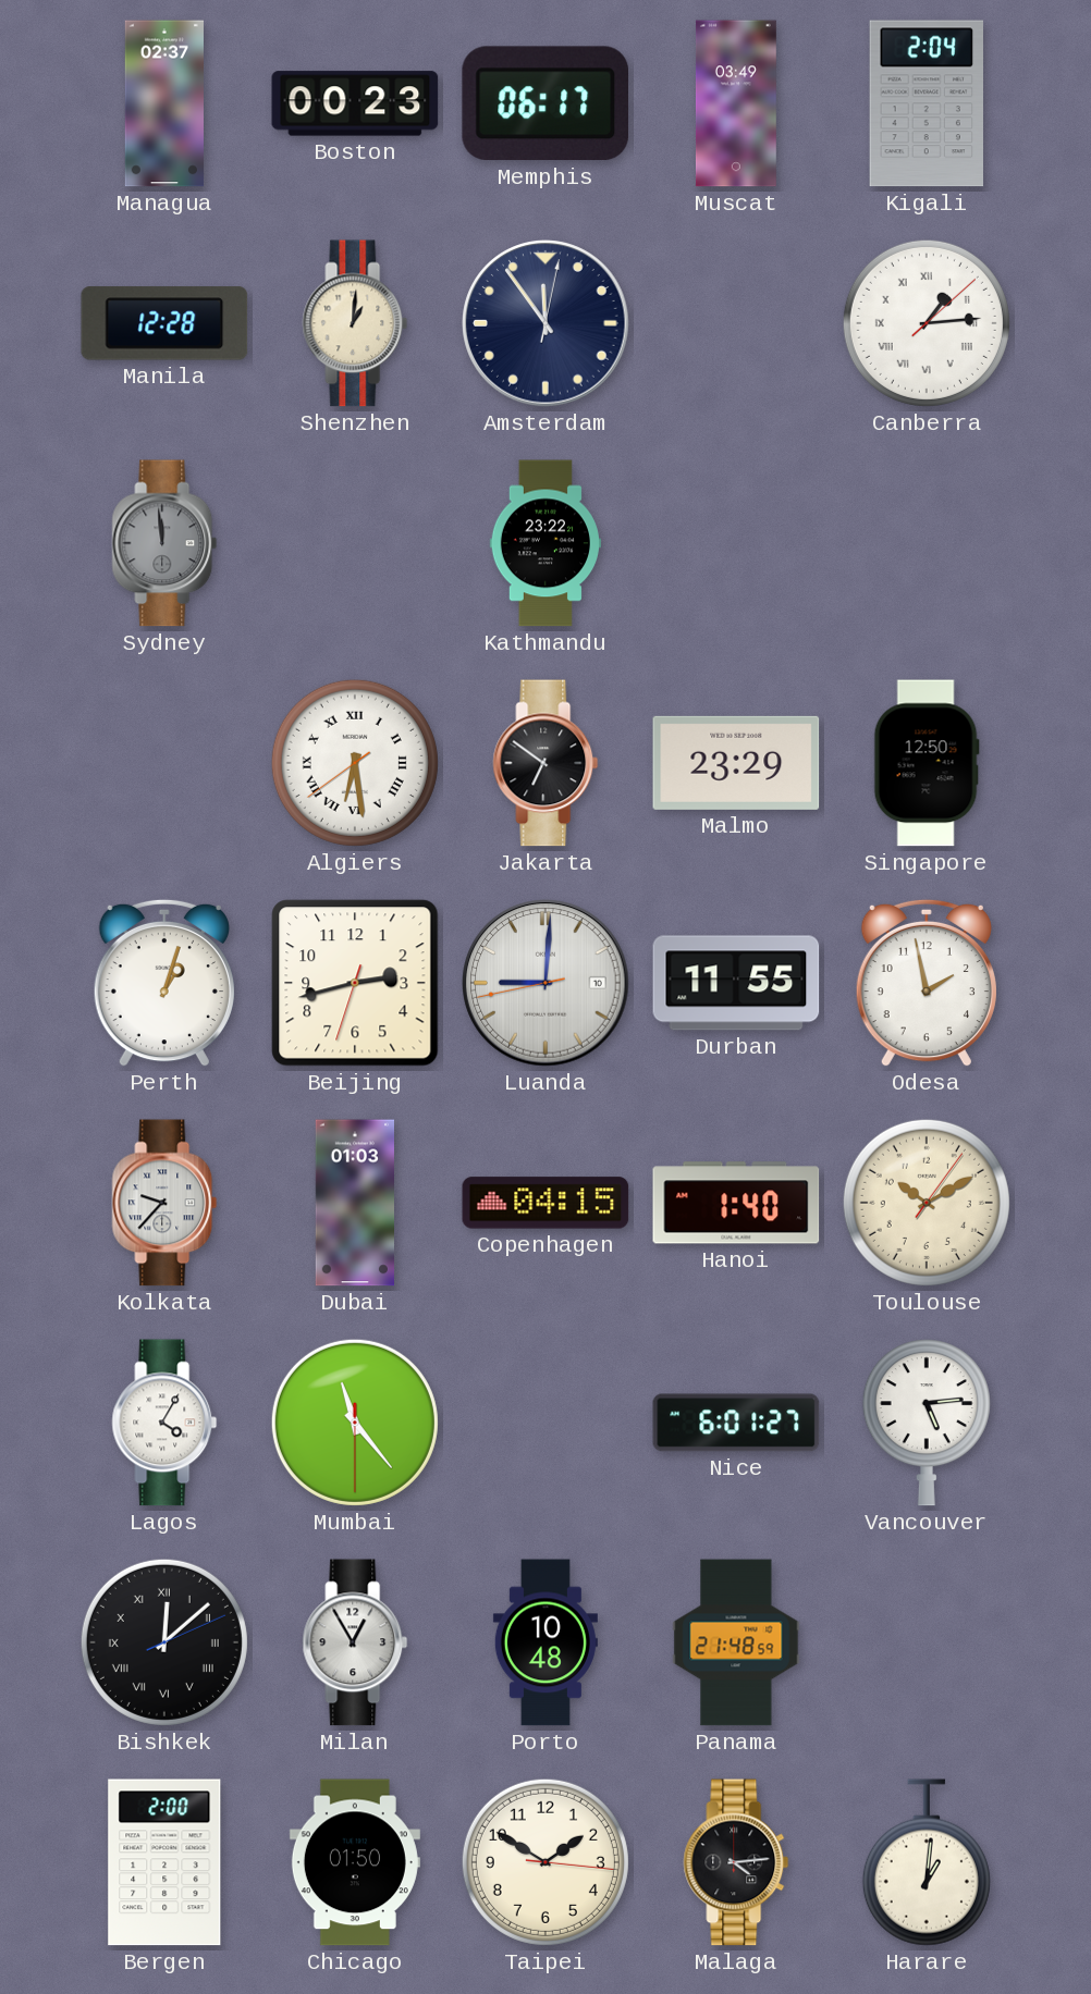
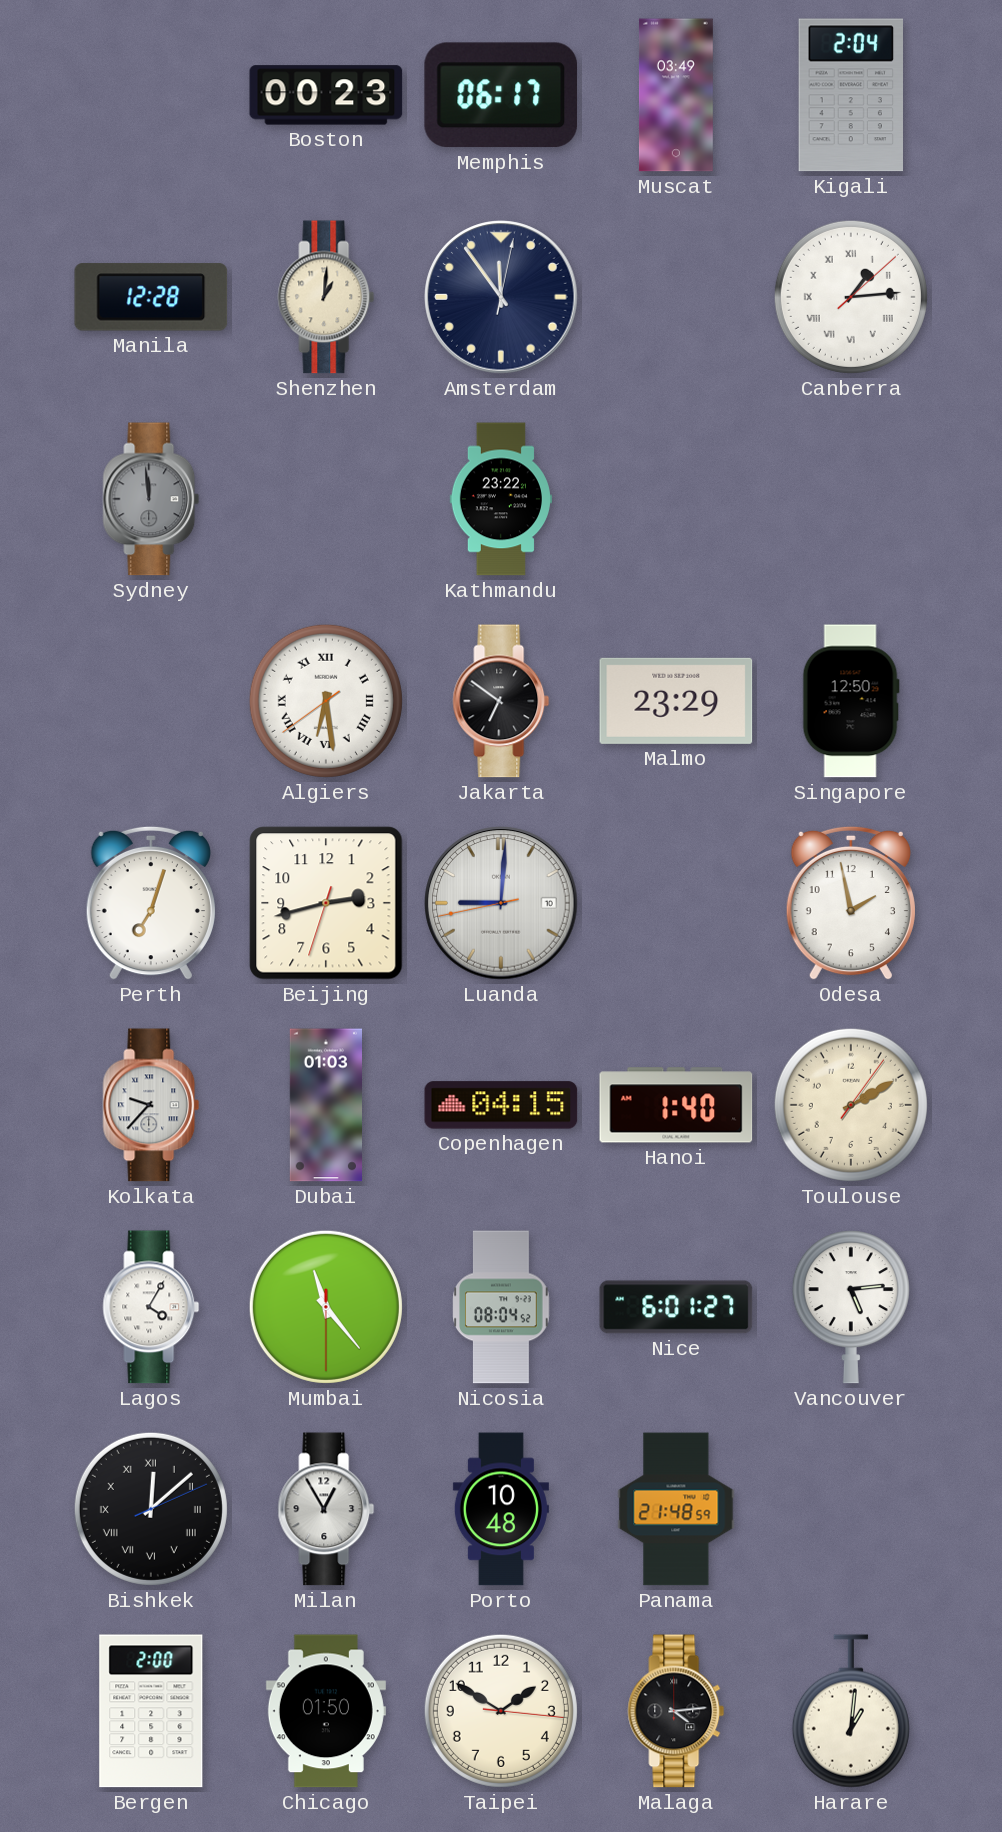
Managua: 02:37 -> none
Perth: 1:03 -> 7:03
Durban: 11:55 -> none
Toulouse: 10:10 -> 2:10
Nicosia: none -> 08:04
